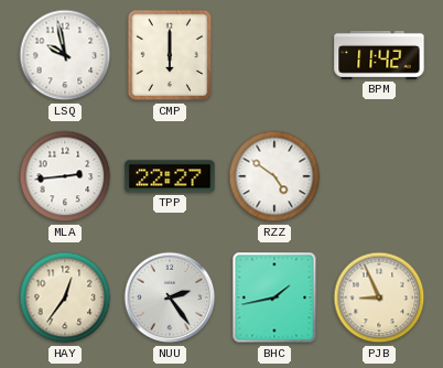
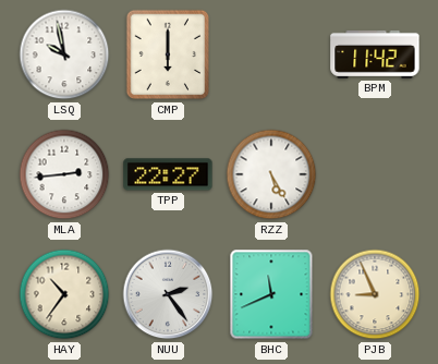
RZZ: 4:51 -> 5:25
HAY: 12:36 -> 10:36
BHC: 1:43 -> 11:41
